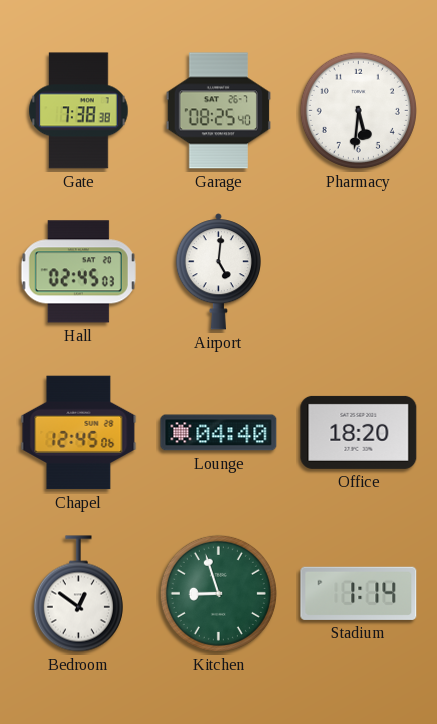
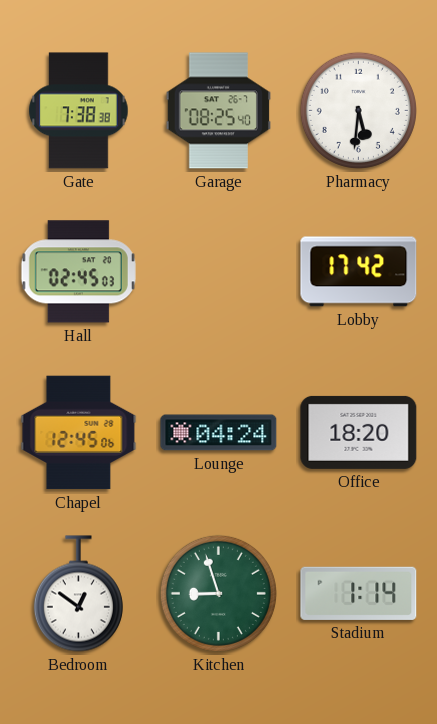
Airport: 5:01 -> none
Lobby: none -> 17:42
Lounge: 04:40 -> 04:24
